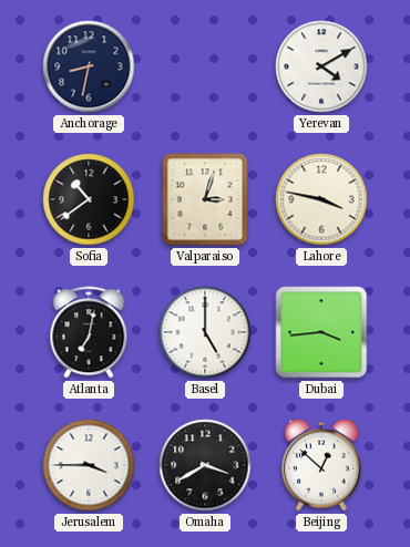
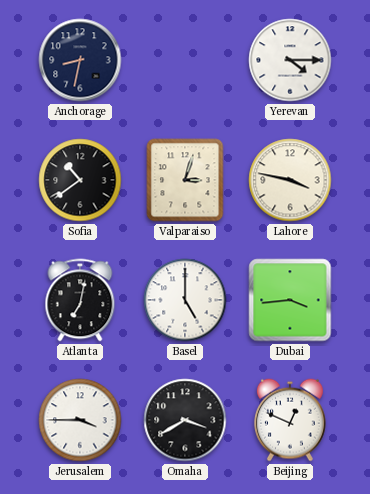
Yerevan: 4:10 -> 4:15
Beijing: 12:52 -> 12:49
